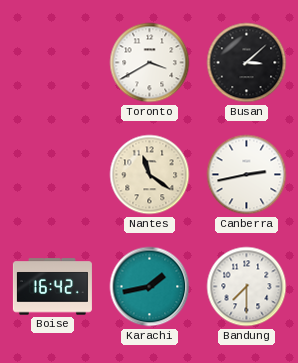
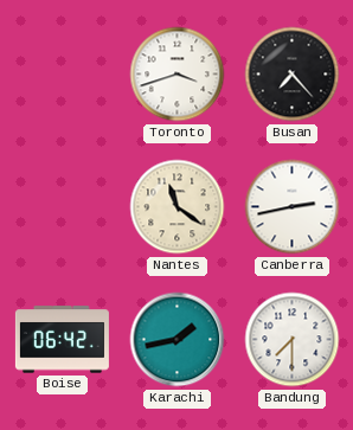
Toronto: 3:40 -> 3:42
Busan: 3:08 -> 7:23
Boise: 16:42 -> 06:42
